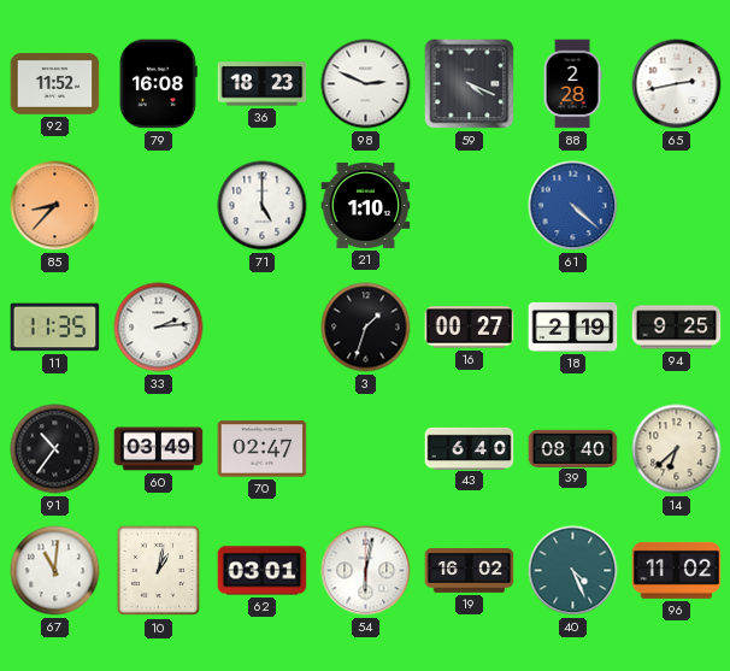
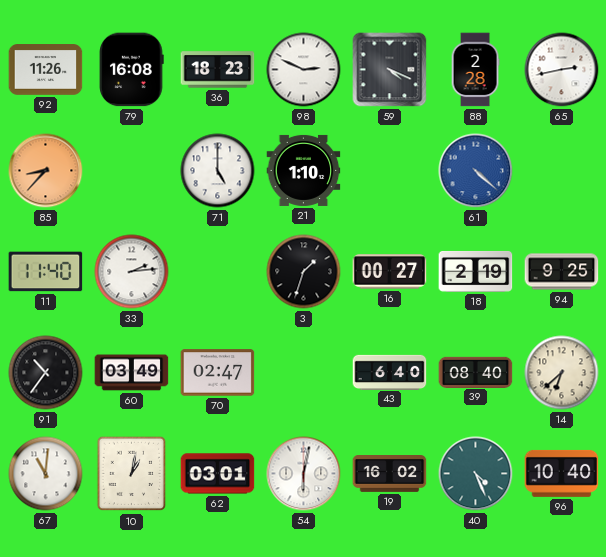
92: 11:52 -> 11:26
11: 11:35 -> 11:40
96: 11:02 -> 10:40
